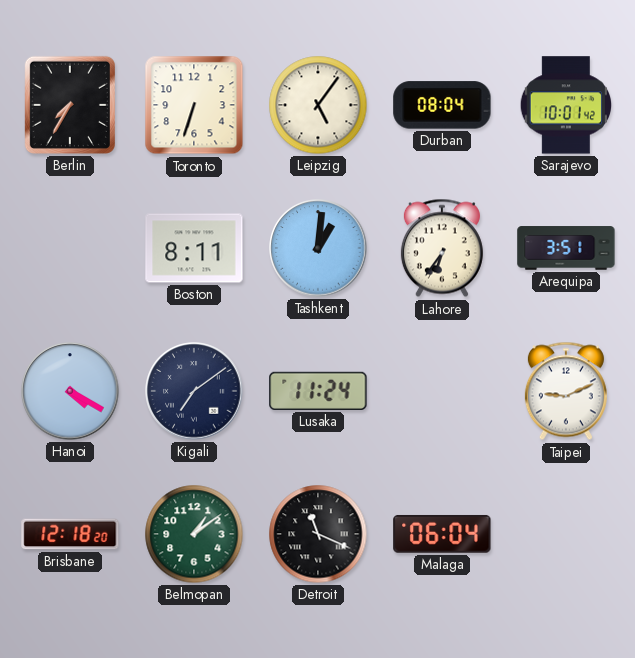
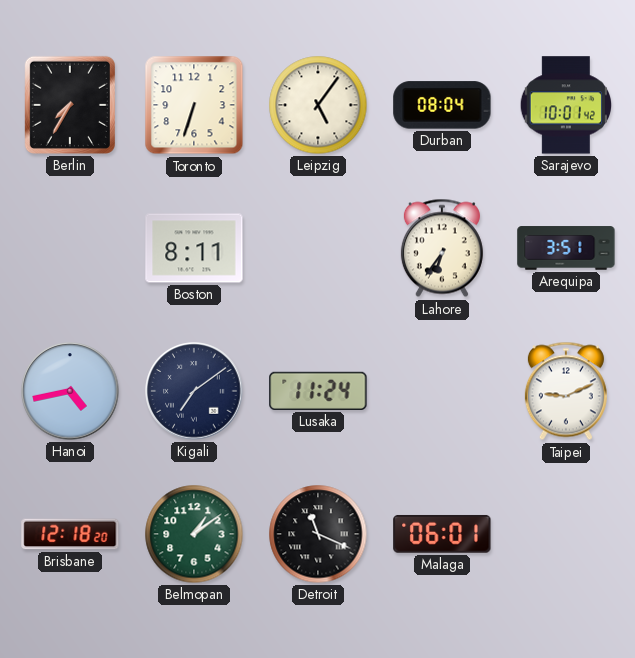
Tashkent: 1:01 -> none
Hanoi: 4:20 -> 4:43
Malaga: 06:04 -> 06:01
